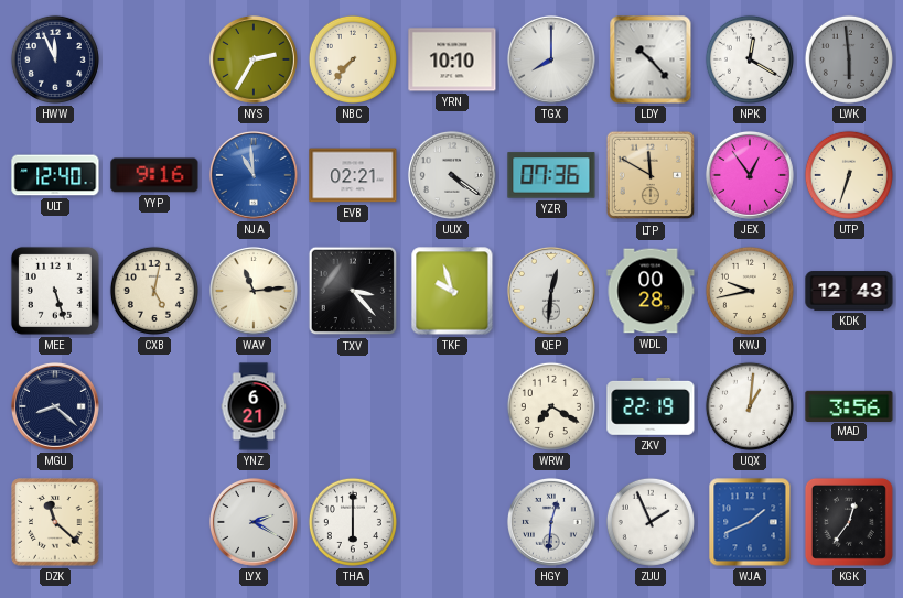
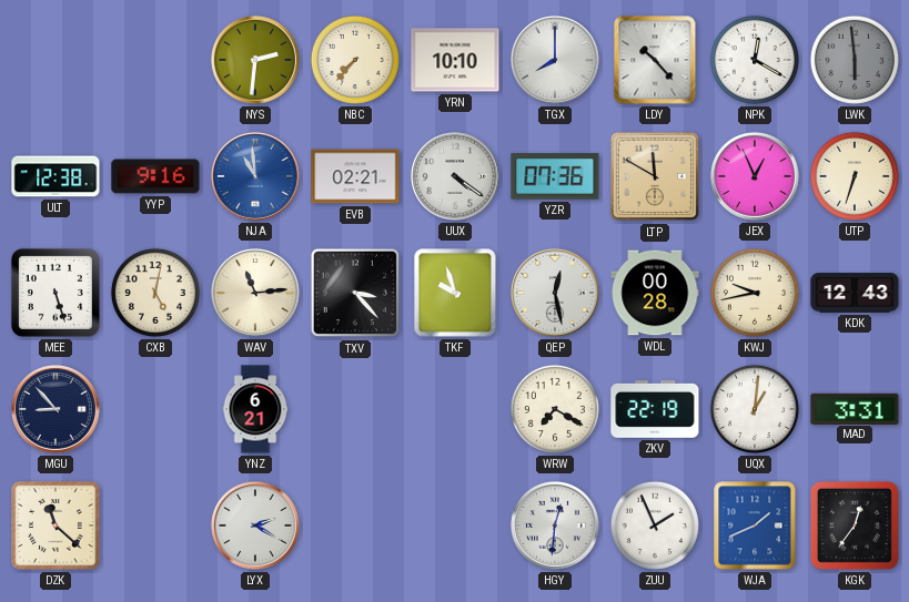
HWW: 11:56 -> none
NYS: 2:35 -> 2:31
ULT: 12:40 -> 12:38
JEX: 12:54 -> 12:56
QEP: 12:31 -> 12:28
MGU: 8:22 -> 8:53
MAD: 3:56 -> 3:31
THA: 6:00 -> none
